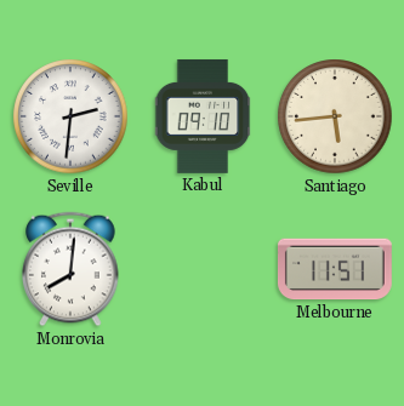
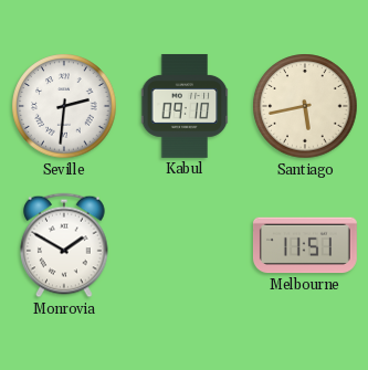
Santiago: 5:44 -> 5:43
Monrovia: 8:01 -> 1:50
